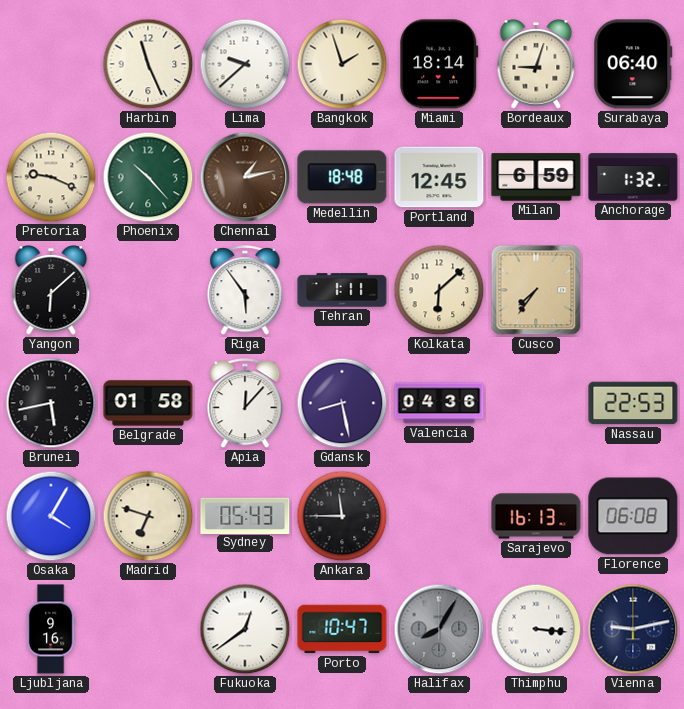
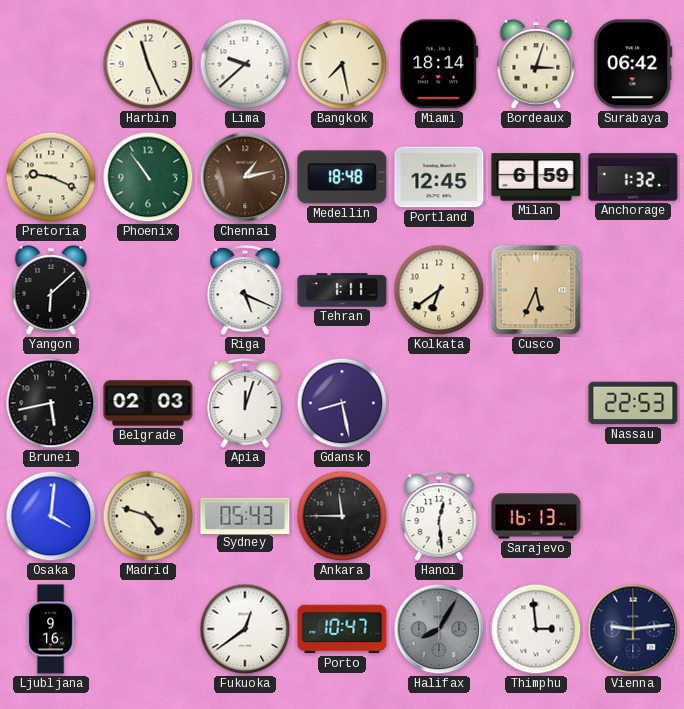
Bangkok: 1:57 -> 7:28
Bordeaux: 9:03 -> 3:03
Surabaya: 06:40 -> 06:42
Phoenix: 10:23 -> 10:54
Riga: 5:54 -> 5:19
Kolkata: 6:08 -> 6:39
Cusco: 7:36 -> 5:34
Belgrade: 01:58 -> 02:03
Apia: 12:07 -> 12:03
Valencia: 04:36 -> none
Osaka: 4:05 -> 4:01
Madrid: 6:48 -> 4:48
Hanoi: none -> 12:29
Florence: 06:08 -> none
Thimphu: 3:16 -> 2:59
Vienna: 9:13 -> 9:14
